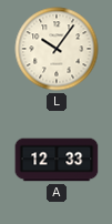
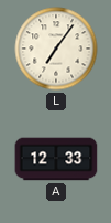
L: 10:06 -> 7:06
